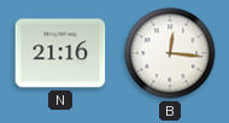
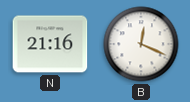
B: 12:16 -> 12:19
